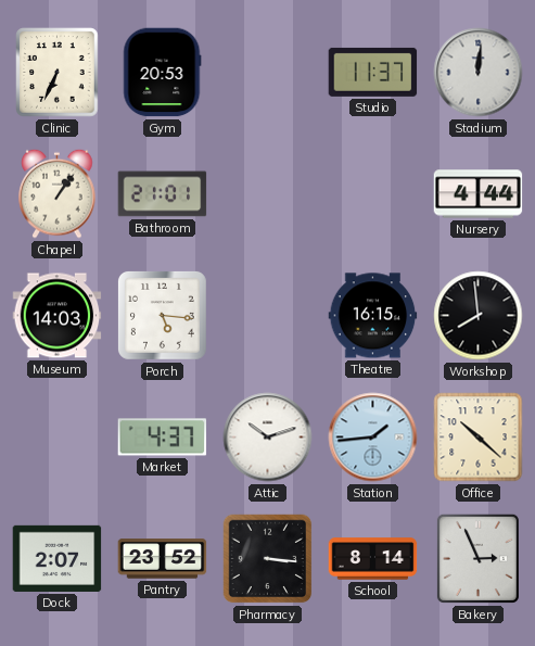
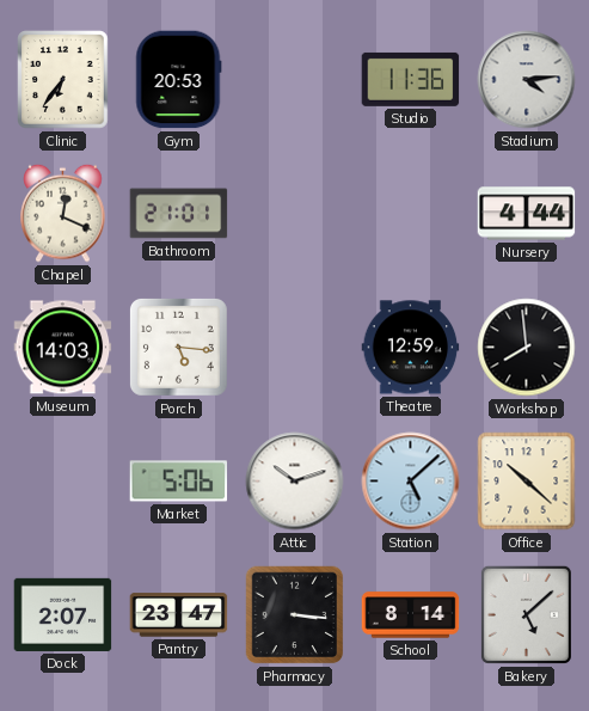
Clinic: 6:34 -> 6:36
Studio: 11:37 -> 11:36
Stadium: 12:01 -> 4:14
Chapel: 1:06 -> 12:19
Theatre: 16:15 -> 12:59
Market: 4:37 -> 5:06
Station: 1:44 -> 5:08
Pantry: 23:52 -> 23:47
Bakery: 2:56 -> 5:08
